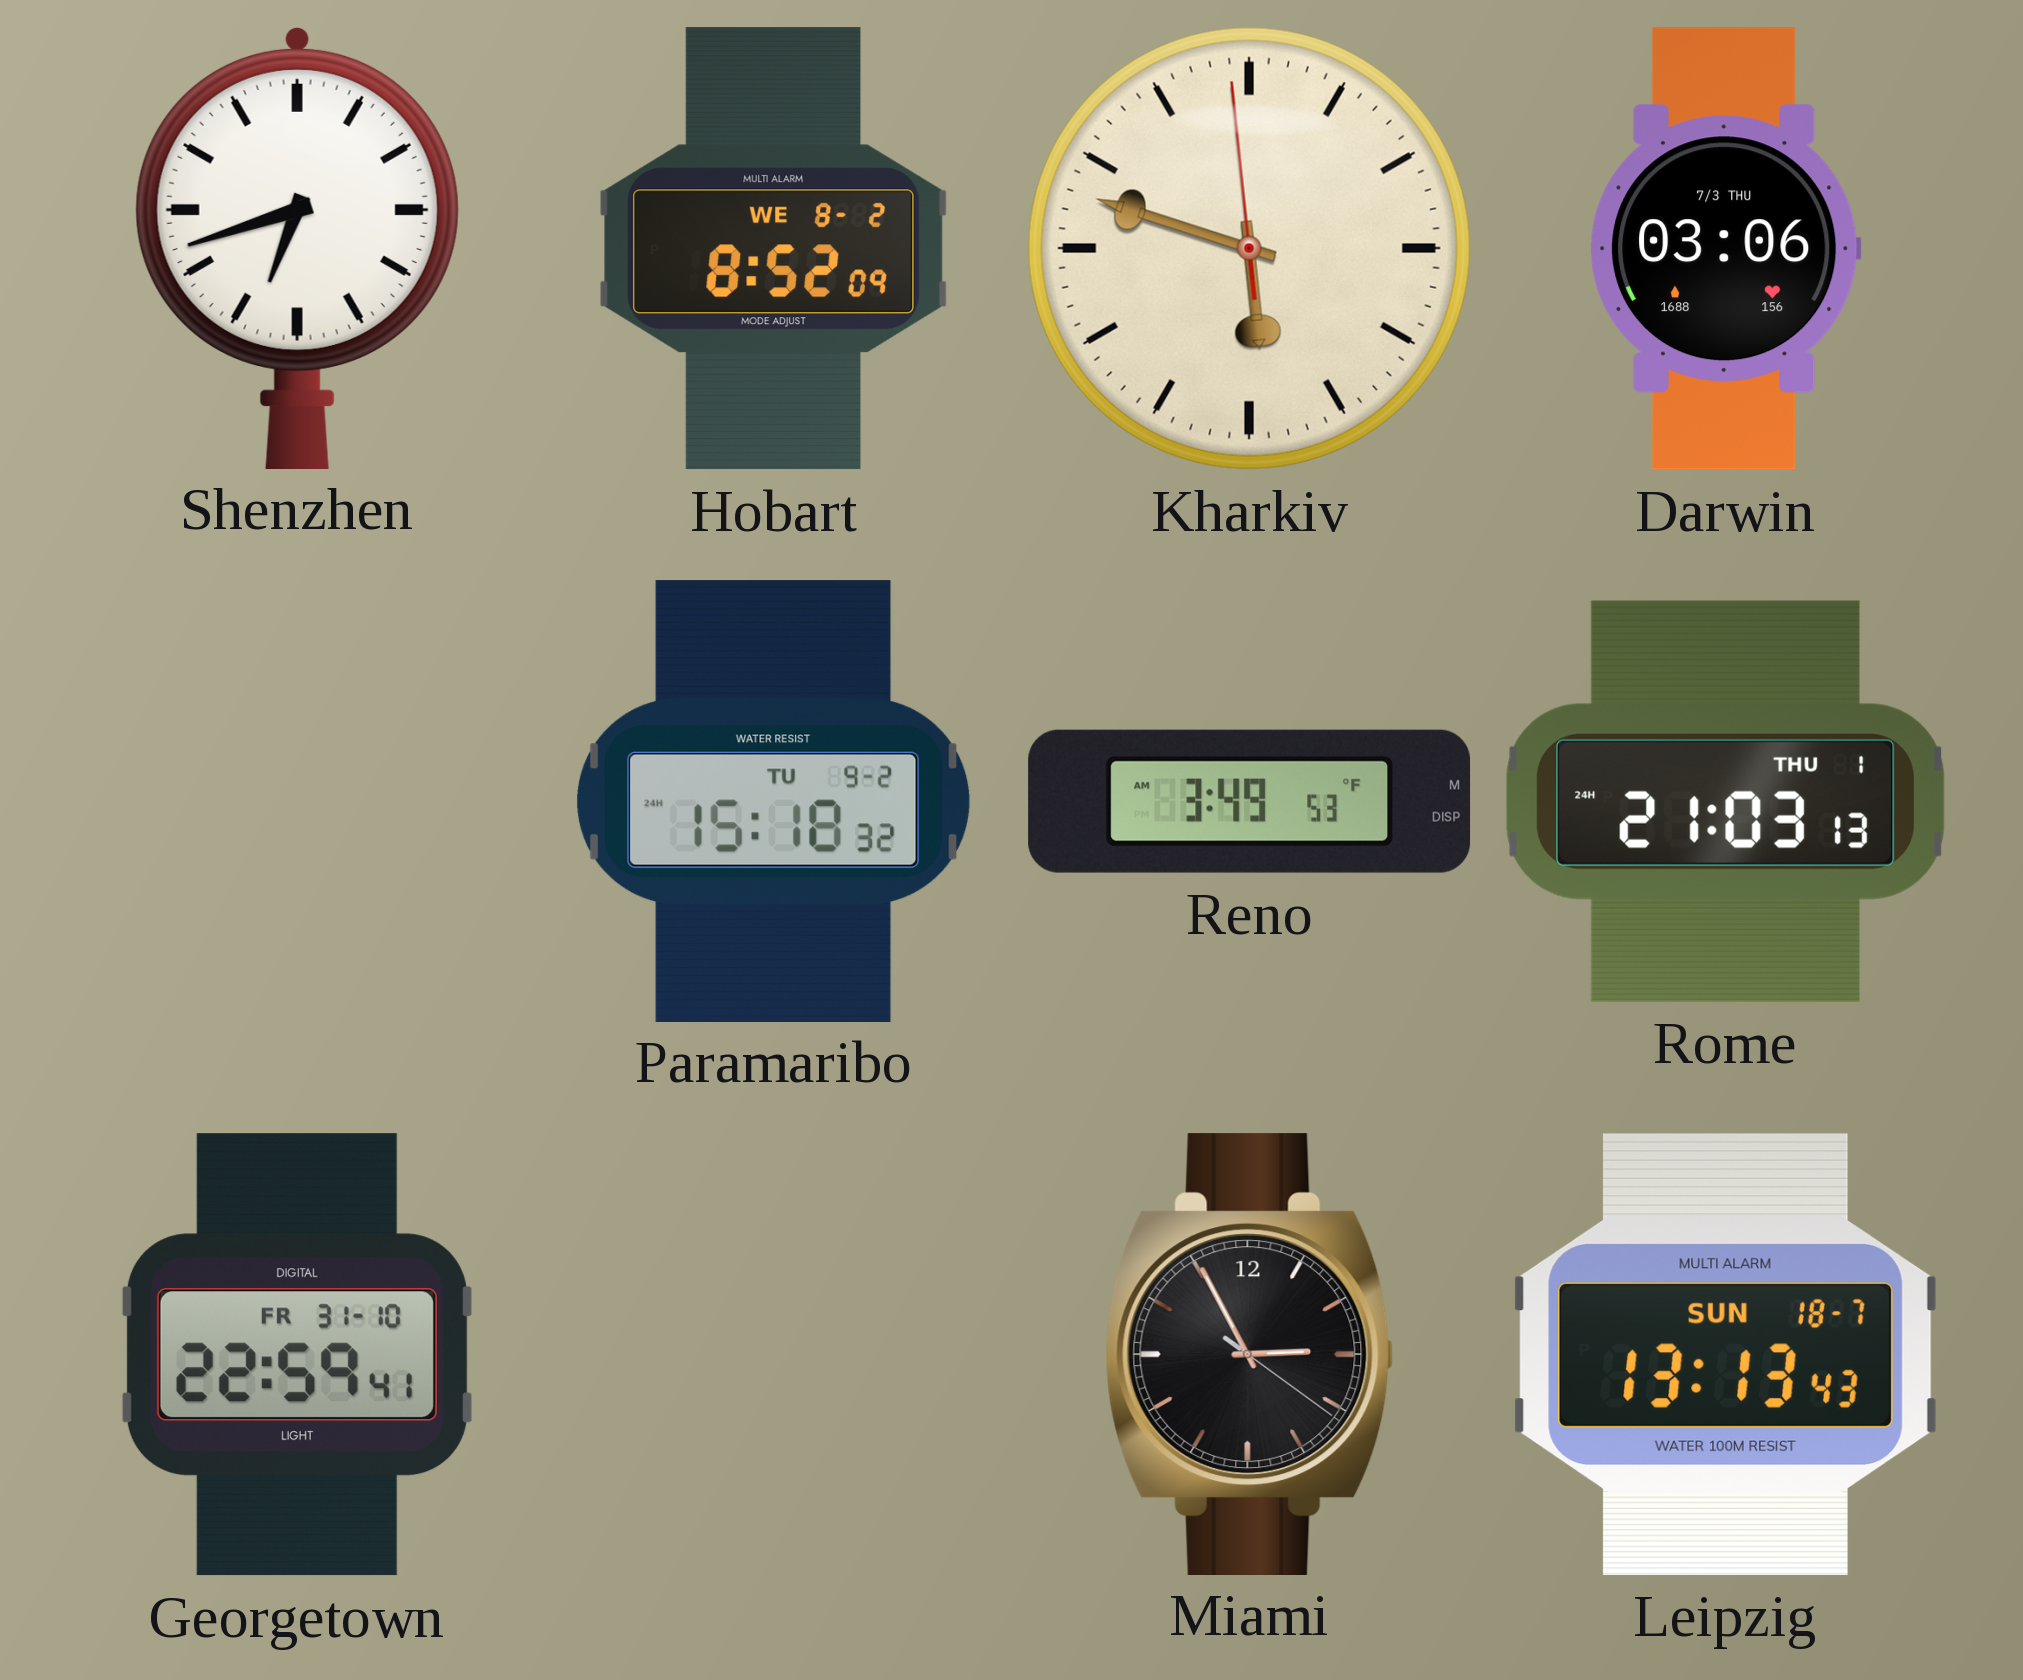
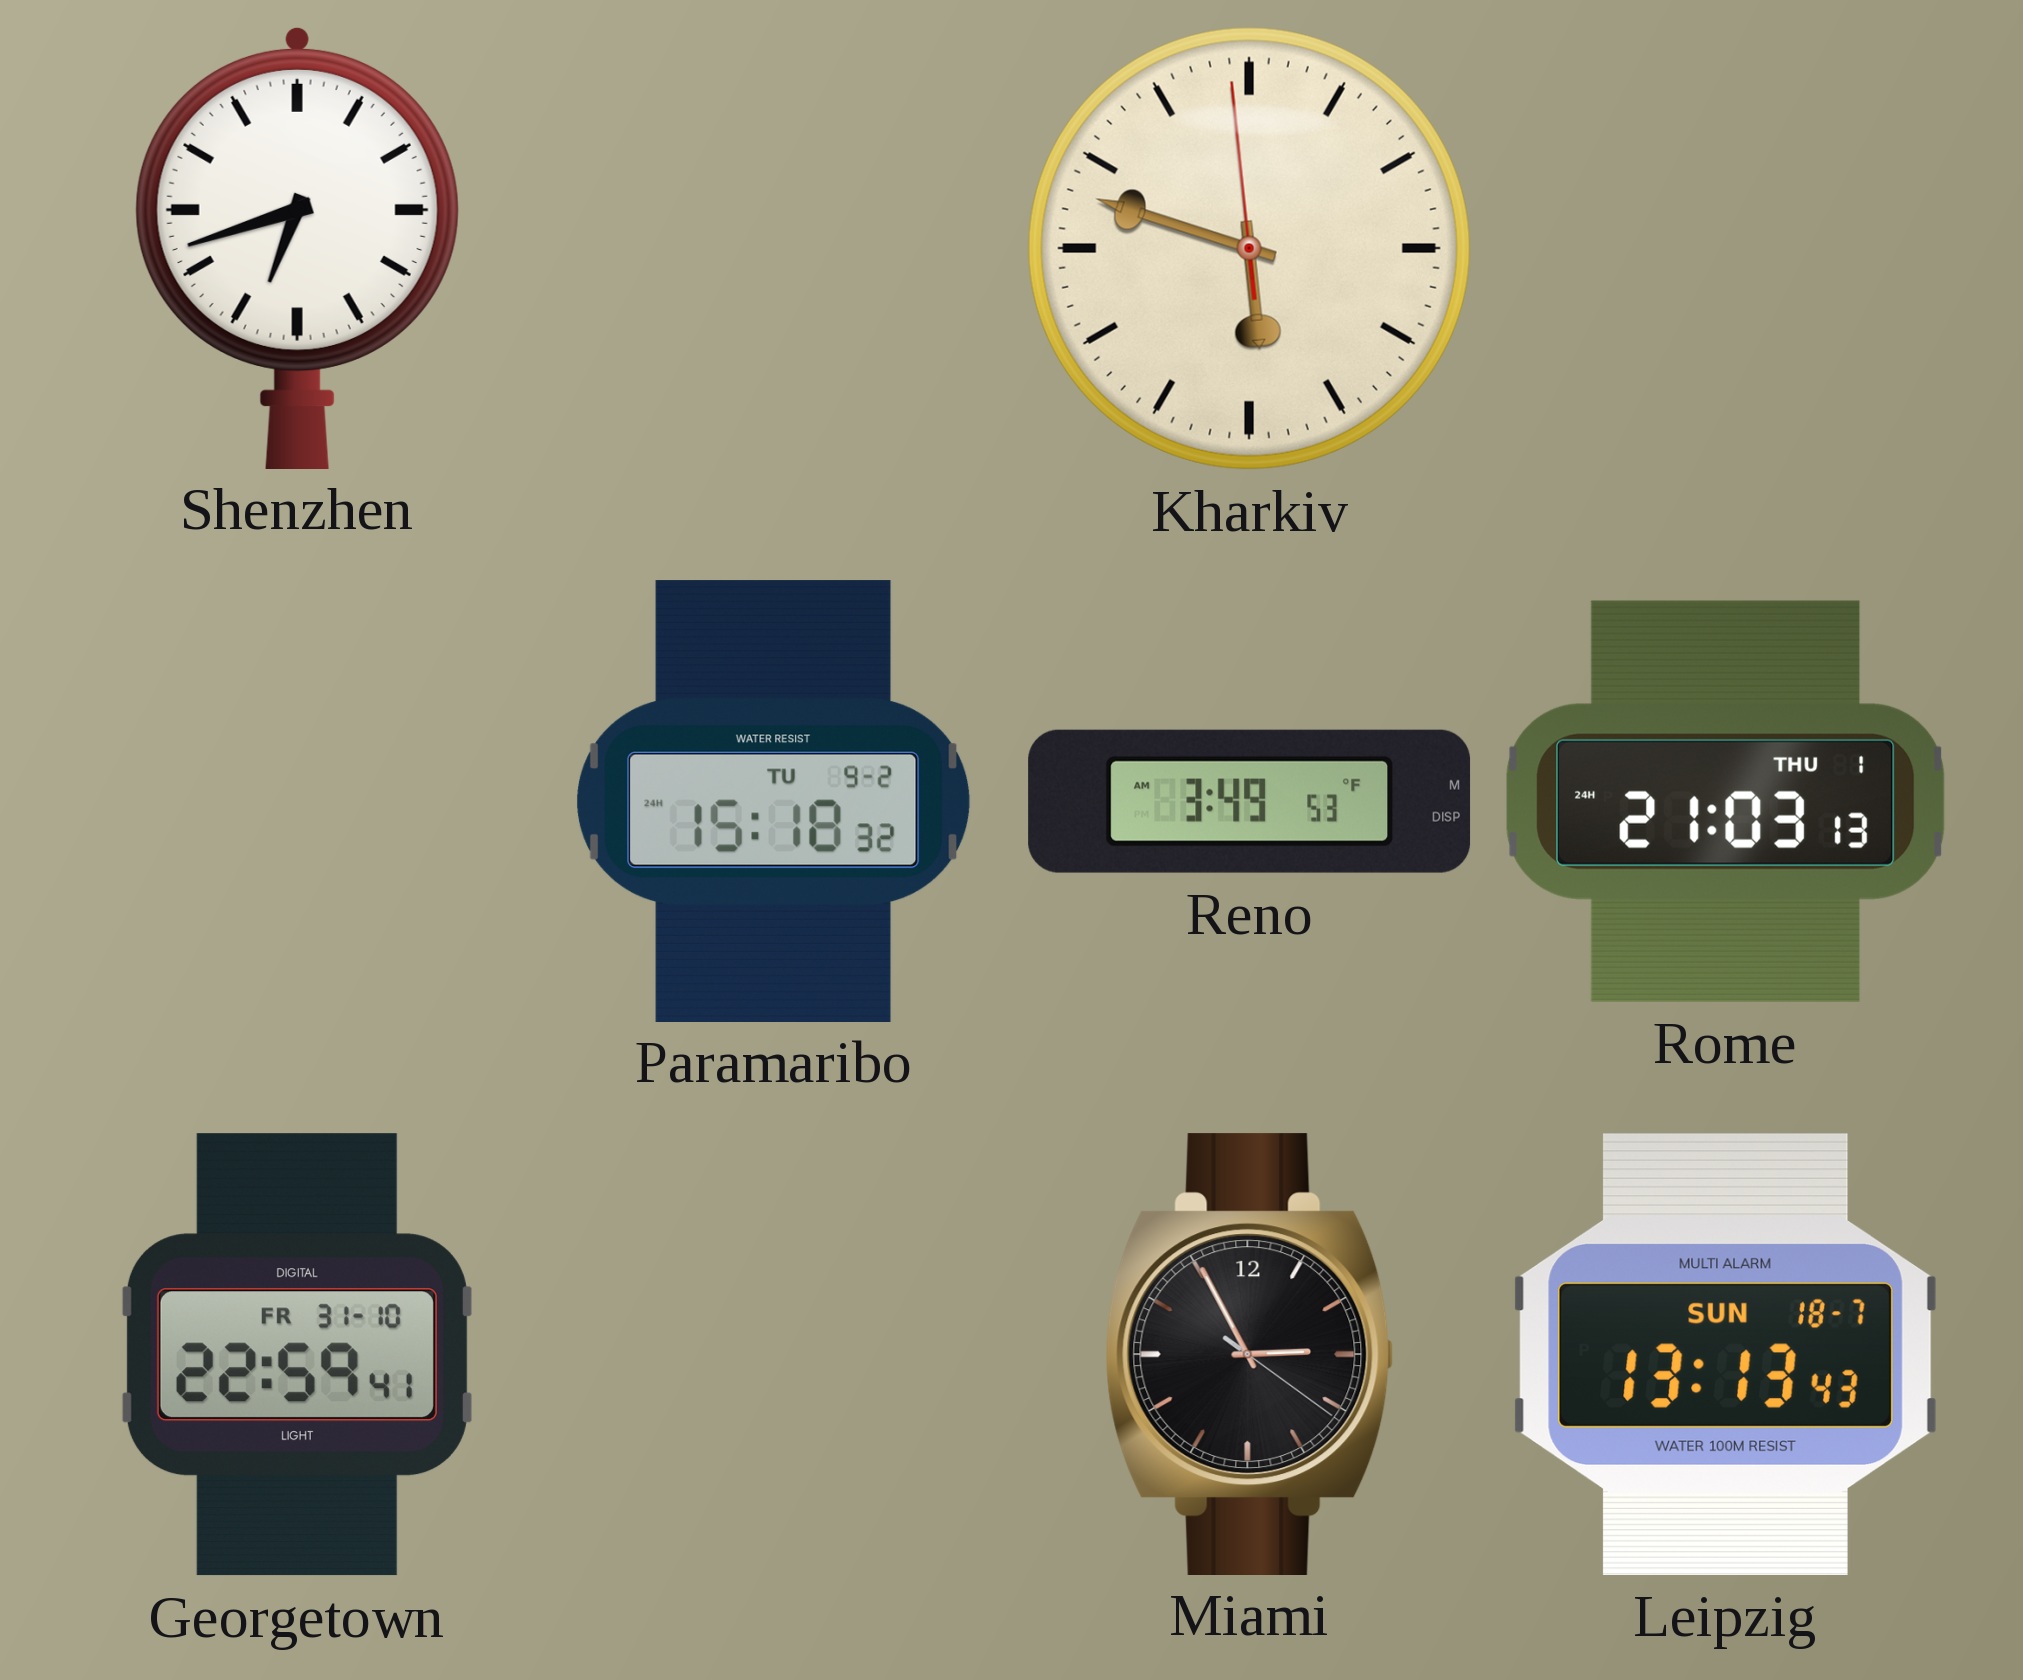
Hobart: 8:52 -> none
Darwin: 03:06 -> none
